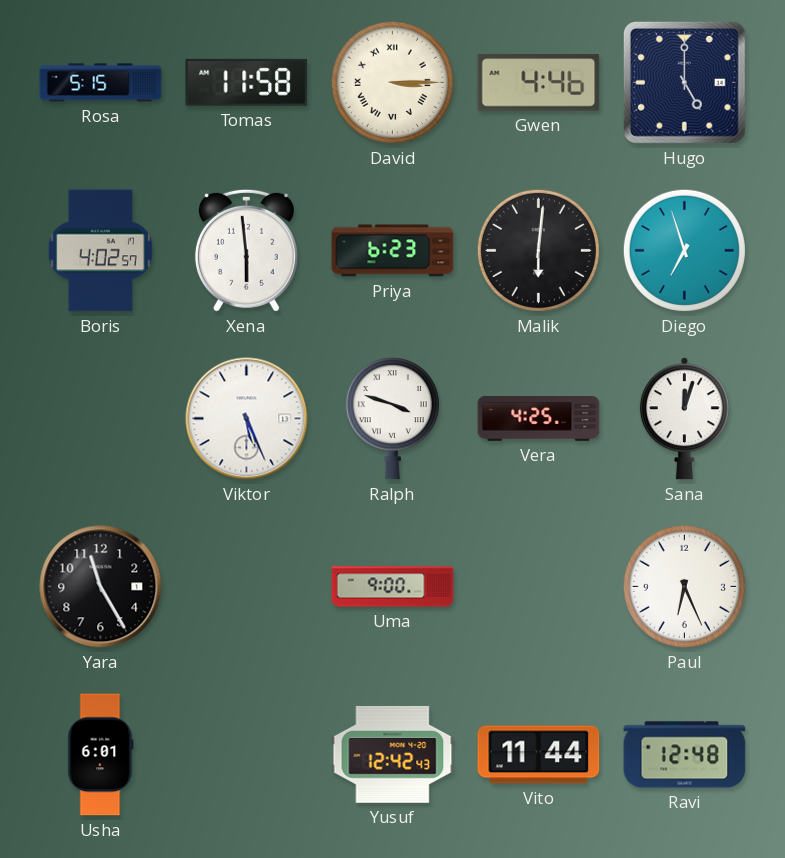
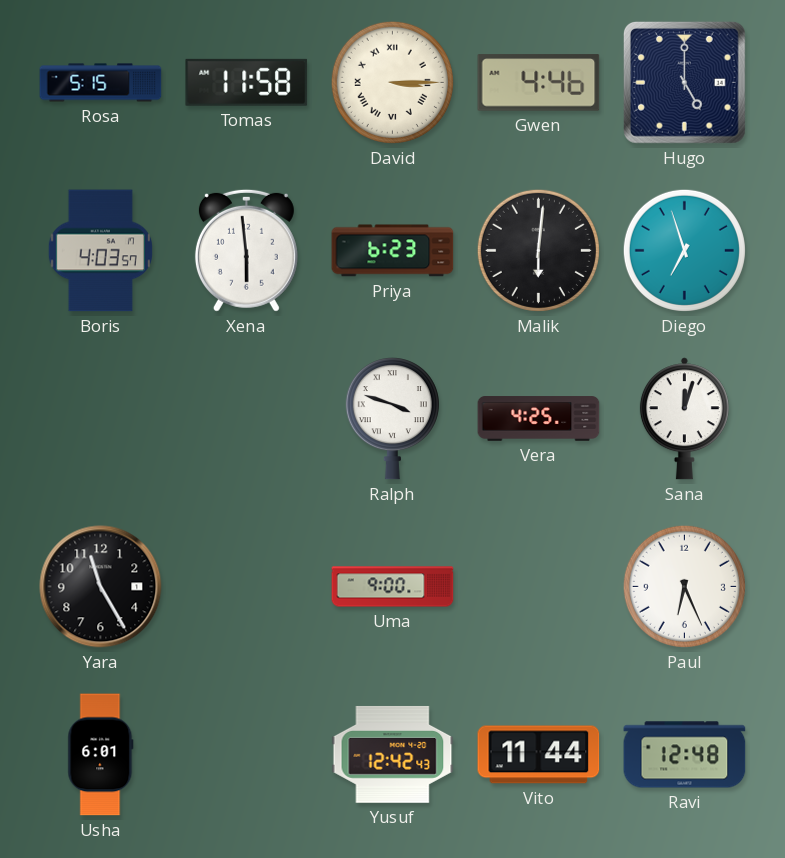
Boris: 4:02 -> 4:03
Viktor: 5:26 -> none
